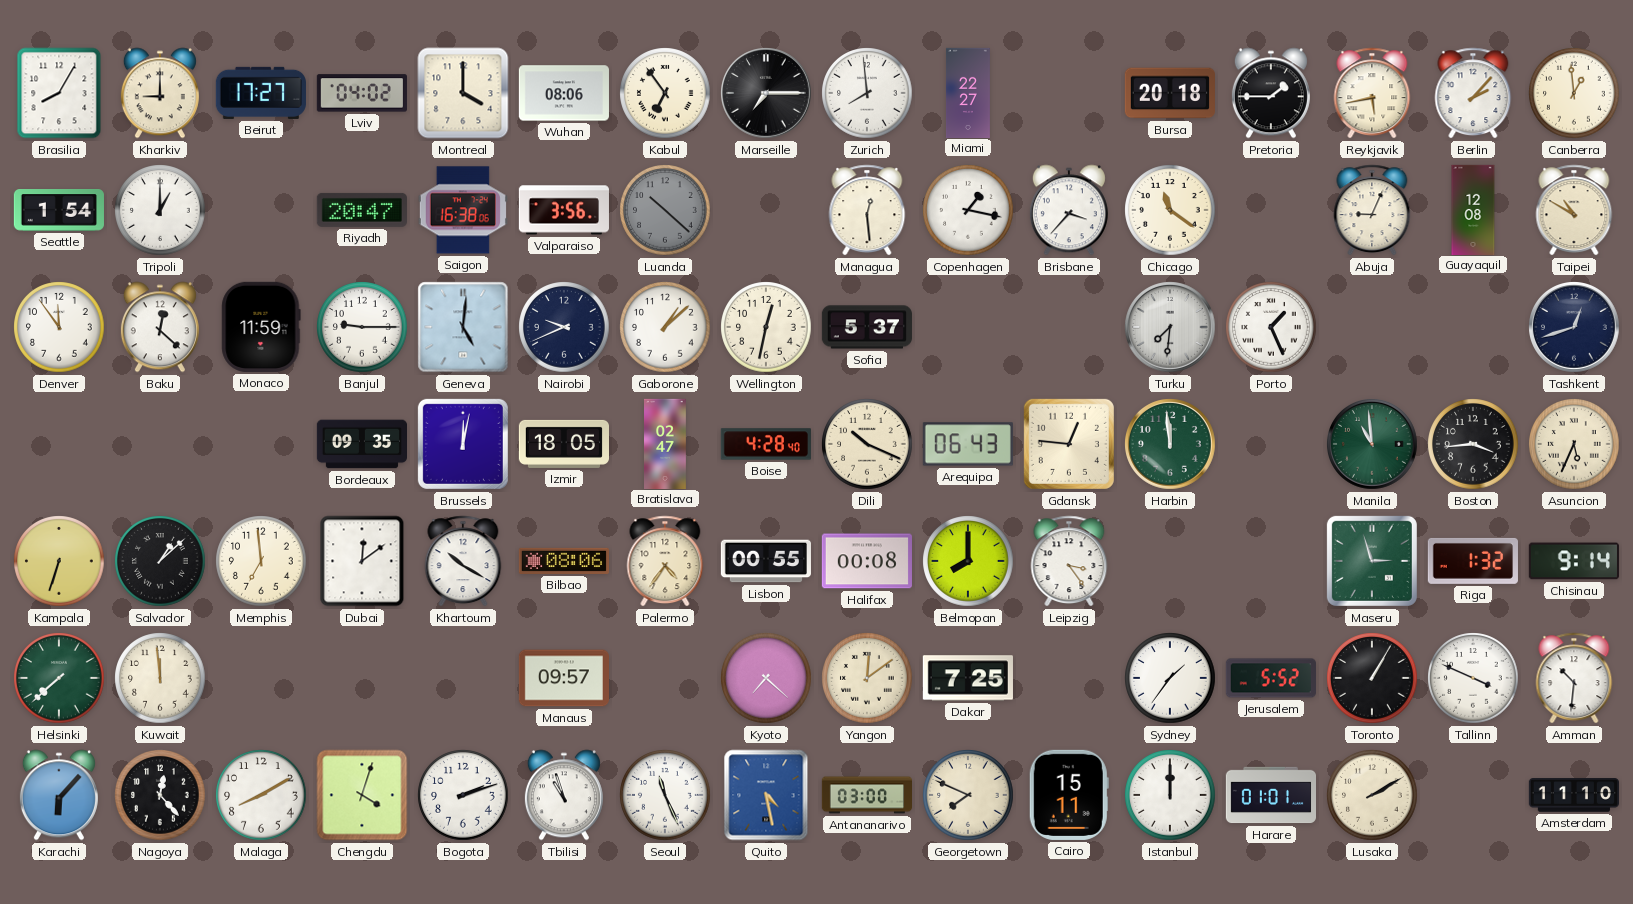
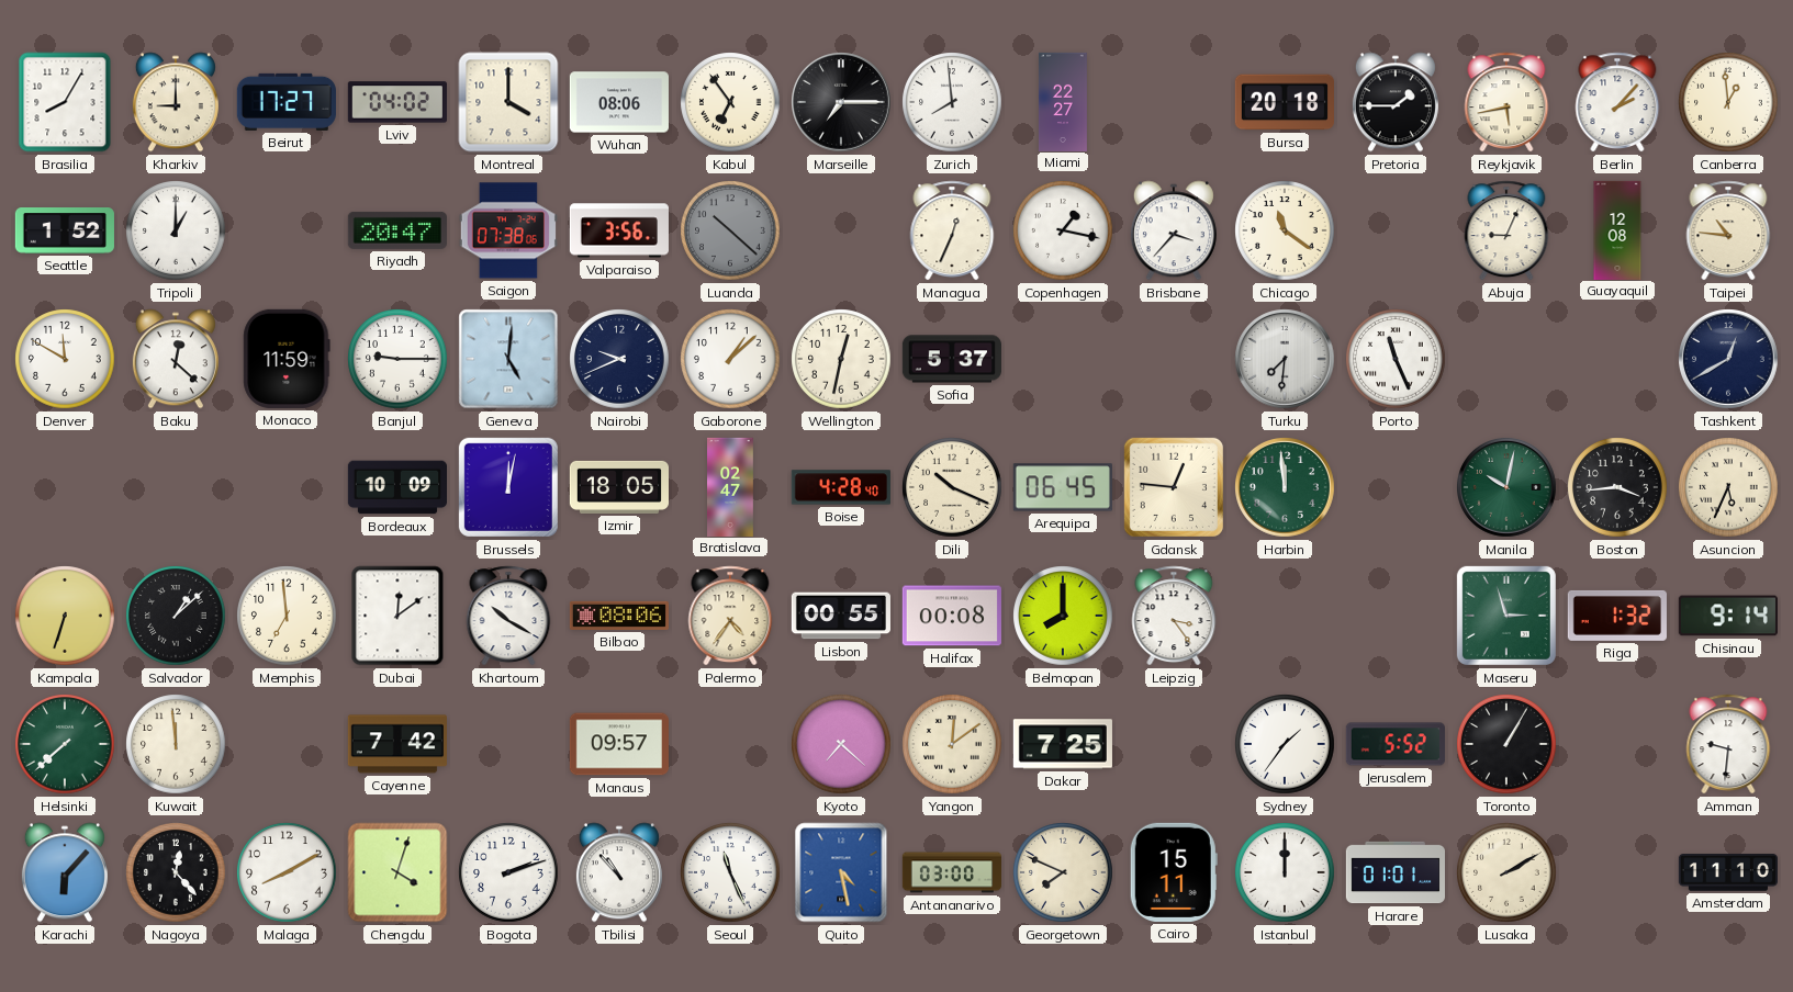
Seattle: 1:54 -> 1:52
Saigon: 16:38 -> 07:38
Managua: 12:29 -> 12:34
Taipei: 10:50 -> 10:46
Denver: 11:54 -> 11:50
Porto: 1:26 -> 11:26
Tashkent: 12:42 -> 12:40
Bordeaux: 09:35 -> 10:09
Arequipa: 06:43 -> 06:45
Manila: 10:59 -> 10:02
Cayenne: none -> 7:42
Tallinn: 3:49 -> none
Amman: 10:31 -> 9:31
Tbilisi: 10:57 -> 10:53
